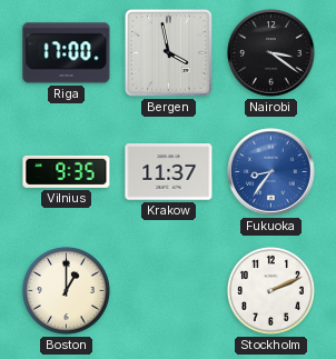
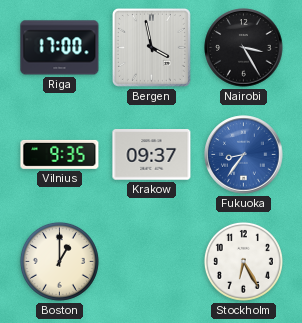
Nairobi: 3:21 -> 3:25
Krakow: 11:37 -> 09:37
Stockholm: 2:11 -> 6:25
